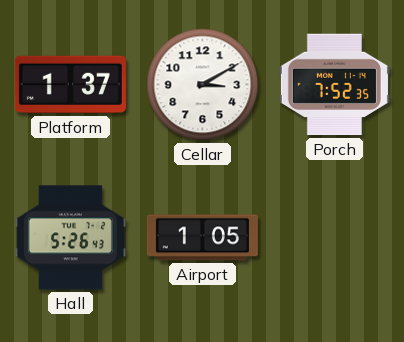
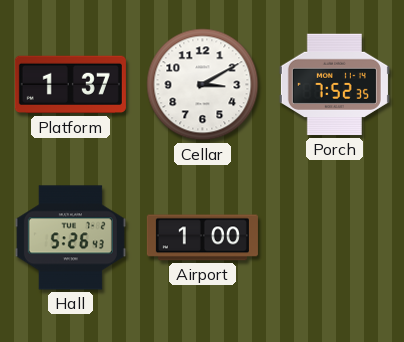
Airport: 1:05 -> 1:00
